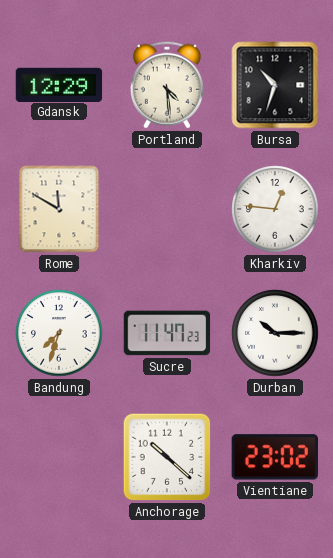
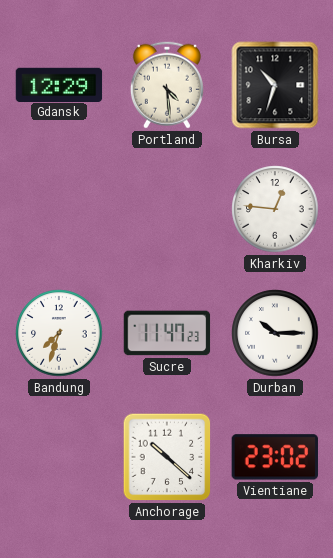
Rome: 11:50 -> none
